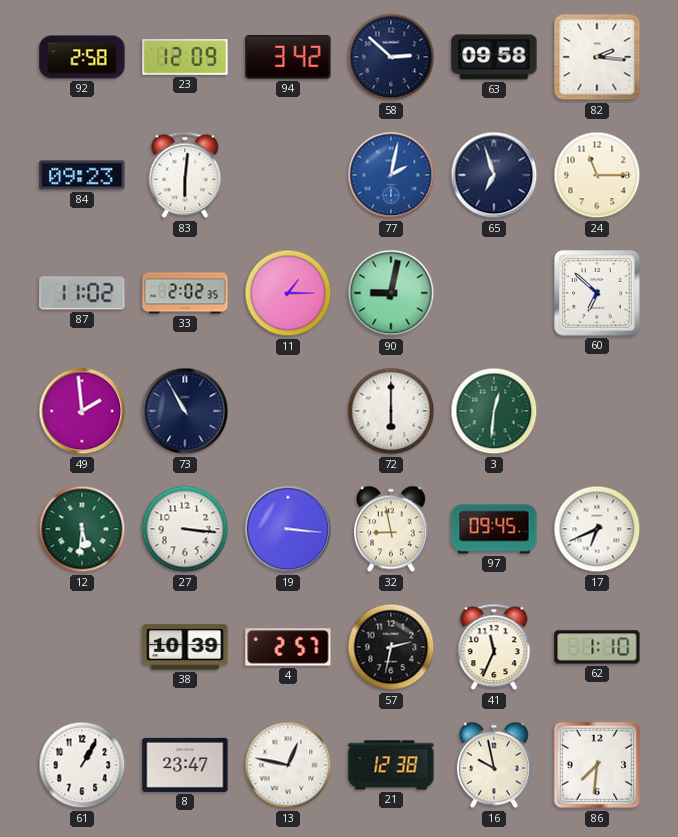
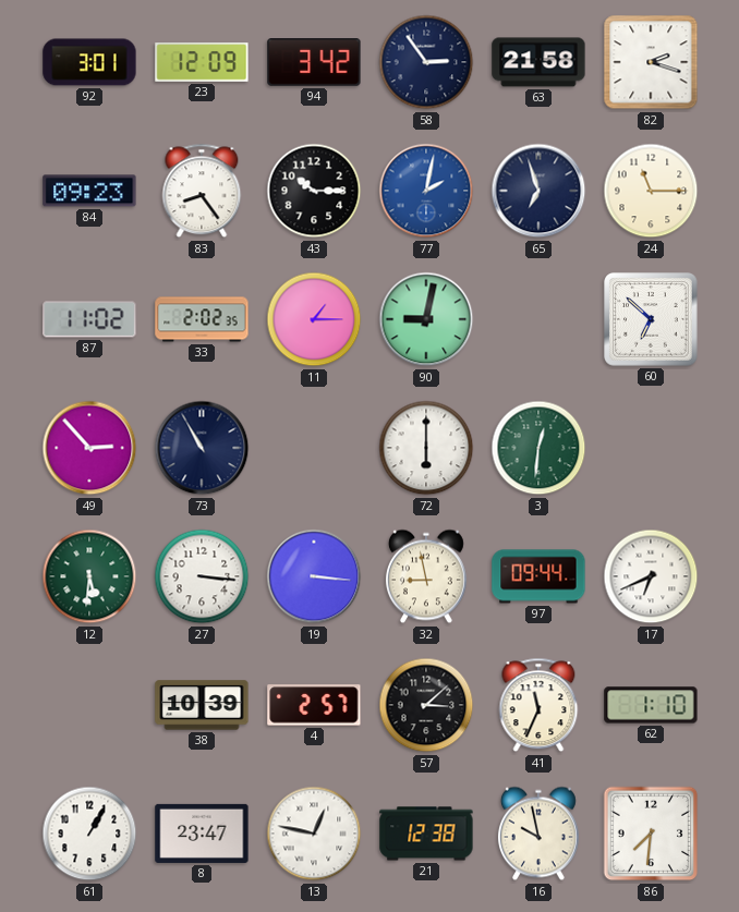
92: 2:58 -> 3:01
58: 2:52 -> 2:54
63: 09:58 -> 21:58
82: 2:16 -> 2:18
83: 6:01 -> 8:24
43: none -> 10:15
49: 1:59 -> 2:53
97: 09:45 -> 09:44
57: 2:32 -> 3:08
